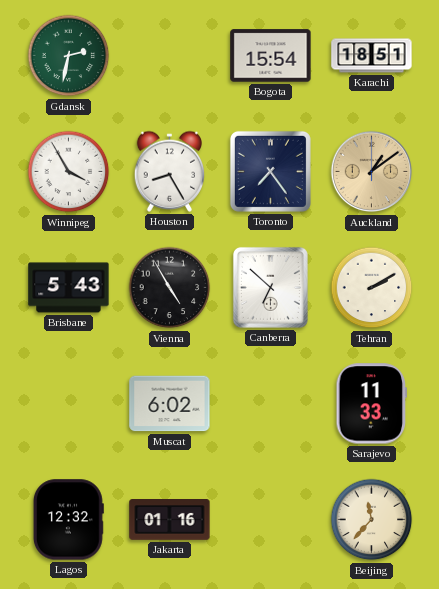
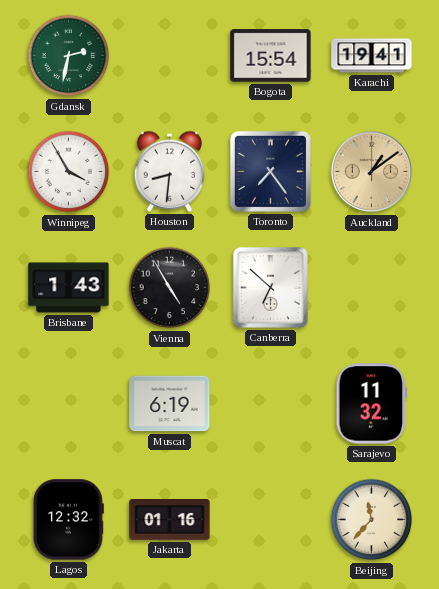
Karachi: 18:51 -> 19:41
Houston: 8:25 -> 8:31
Brisbane: 5:43 -> 1:43
Tehran: 2:10 -> none
Muscat: 6:02 -> 6:19
Sarajevo: 11:33 -> 11:32
